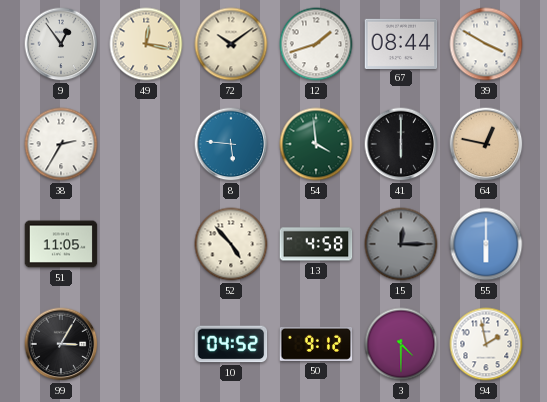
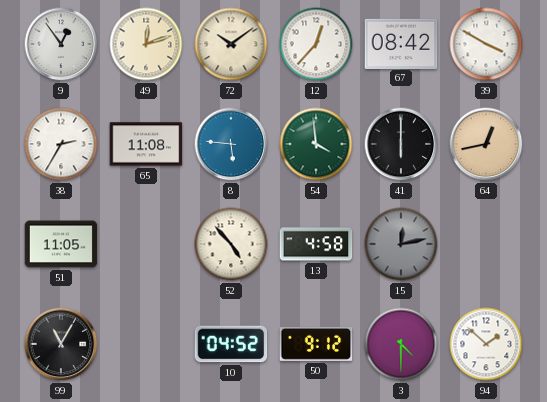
49: 12:17 -> 12:12
12: 1:42 -> 12:37
67: 08:44 -> 08:42
65: none -> 11:08
64: 12:47 -> 12:43
15: 12:15 -> 12:13
55: 6:00 -> none
99: 3:05 -> 11:05
94: 1:58 -> 1:52
